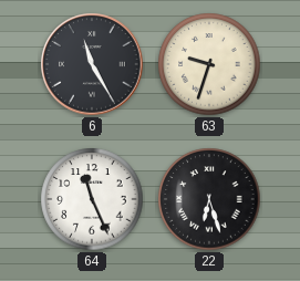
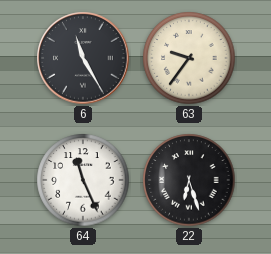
63: 9:33 -> 9:36
